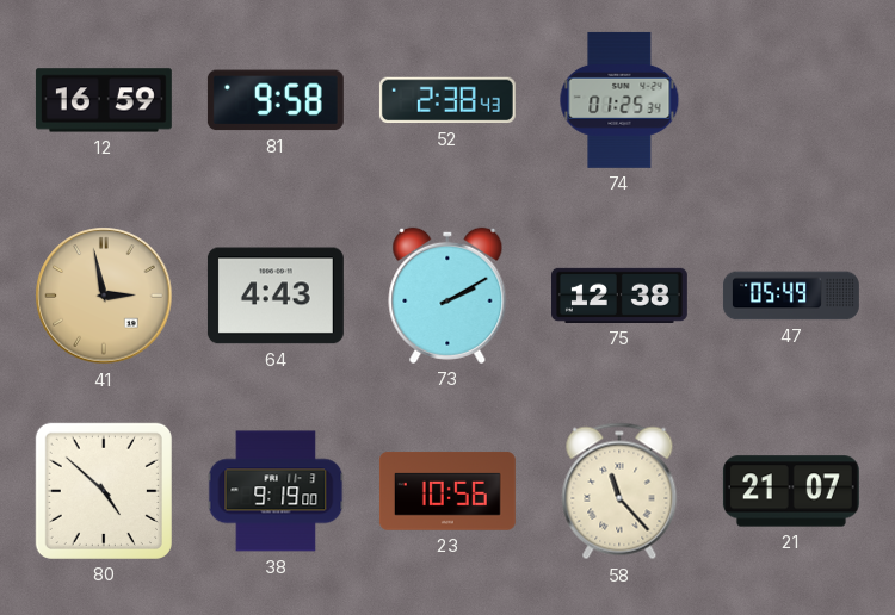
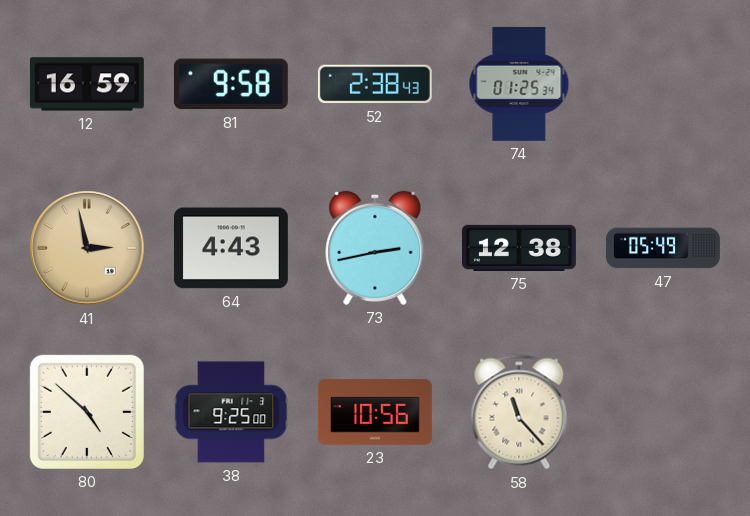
73: 2:10 -> 2:43
38: 9:19 -> 9:25
21: 21:07 -> none
